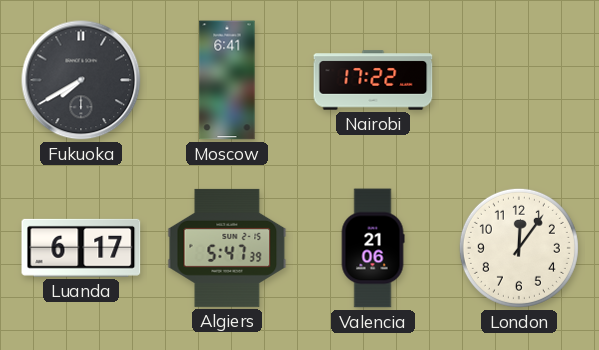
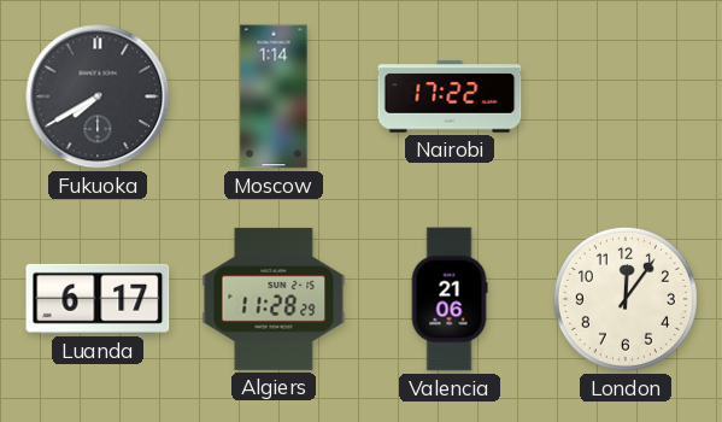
Moscow: 6:41 -> 1:14
Algiers: 5:47 -> 11:28
